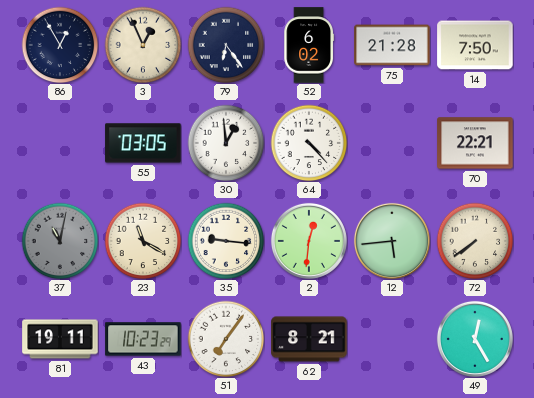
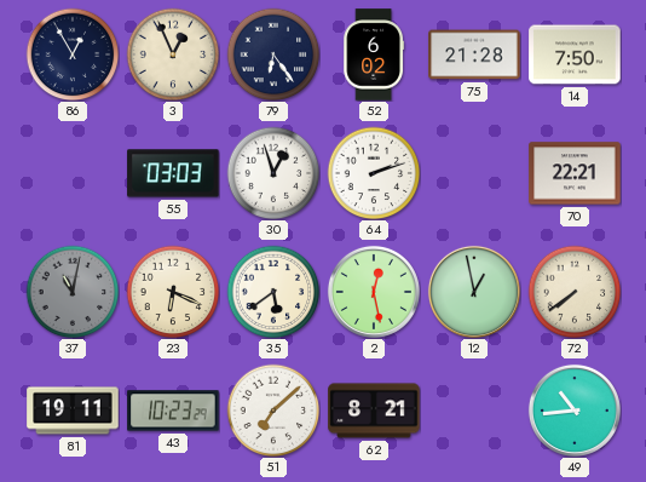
55: 03:05 -> 03:03
30: 12:59 -> 12:57
64: 4:23 -> 2:12
23: 11:20 -> 6:19
35: 9:16 -> 5:39
2: 12:31 -> 12:28
12: 5:44 -> 12:58
51: 7:06 -> 7:08
49: 12:25 -> 10:44
